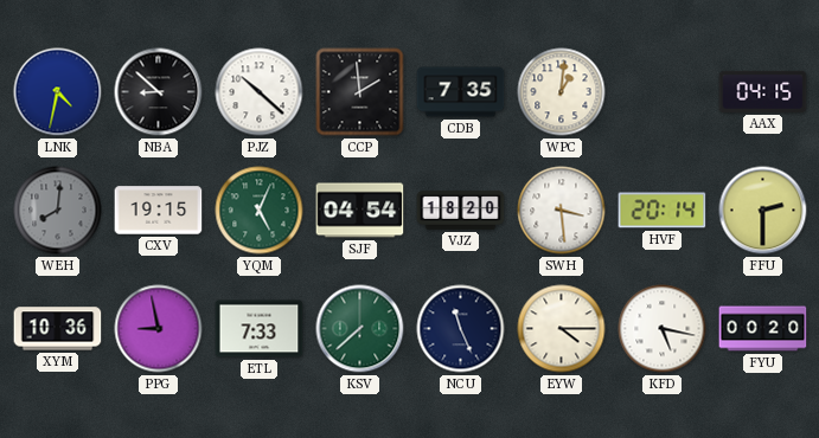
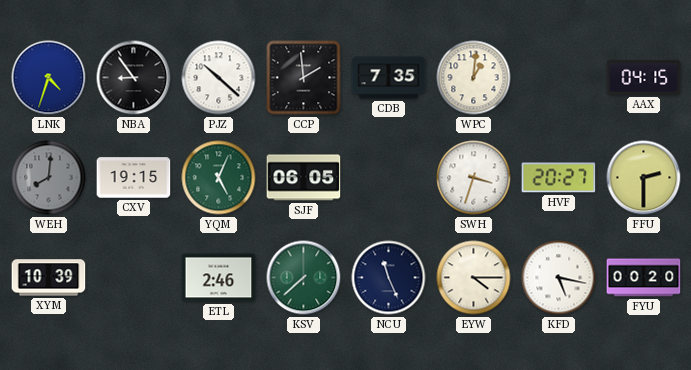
LNK: 4:32 -> 4:33
NBA: 8:52 -> 8:54
SJF: 04:54 -> 06:05
VJZ: 18:20 -> none
SWH: 3:29 -> 3:33
HVF: 20:14 -> 20:27
XYM: 10:36 -> 10:39
PPG: 8:58 -> none
ETL: 7:33 -> 2:46
